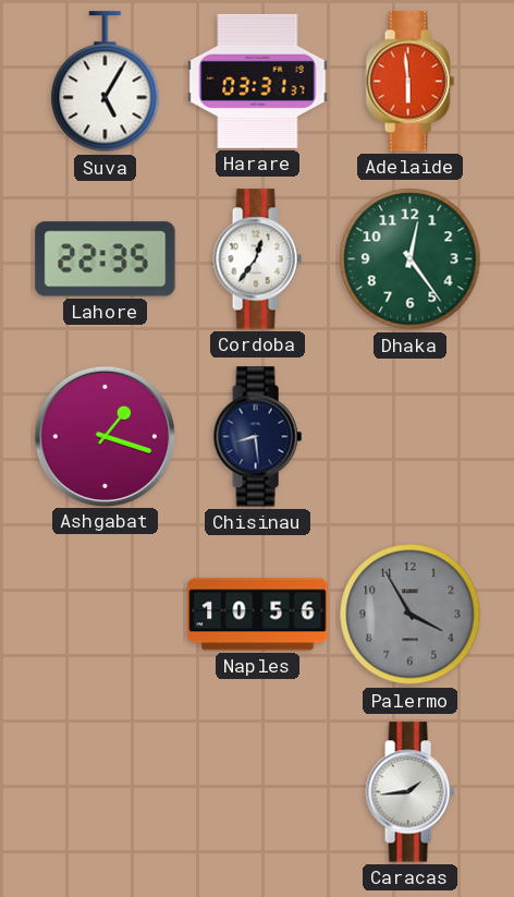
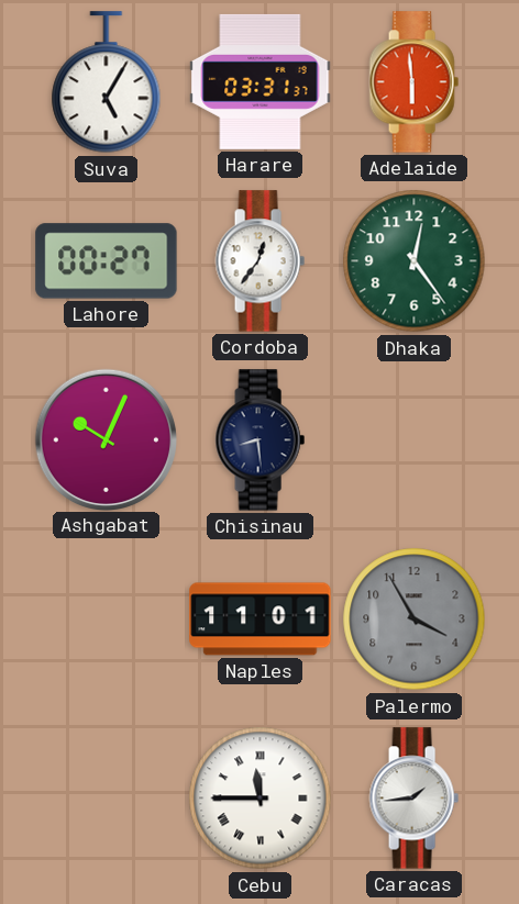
Lahore: 22:35 -> 00:27
Ashgabat: 1:18 -> 10:04
Naples: 10:56 -> 11:01
Cebu: none -> 11:45
